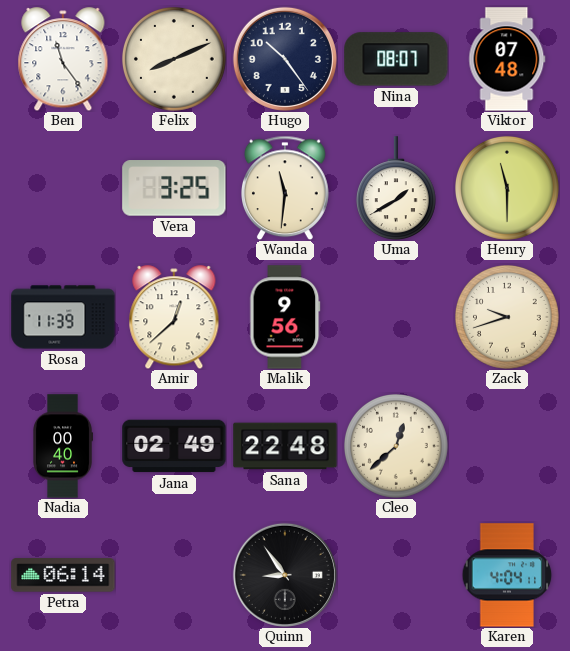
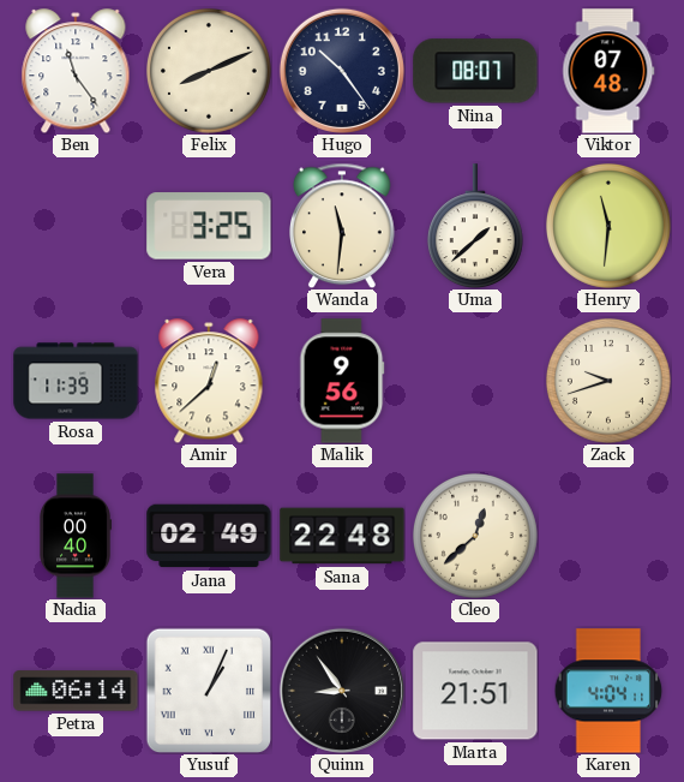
Uma: 1:40 -> 1:38
Henry: 11:30 -> 11:31
Yusuf: none -> 1:04
Marta: none -> 21:51
